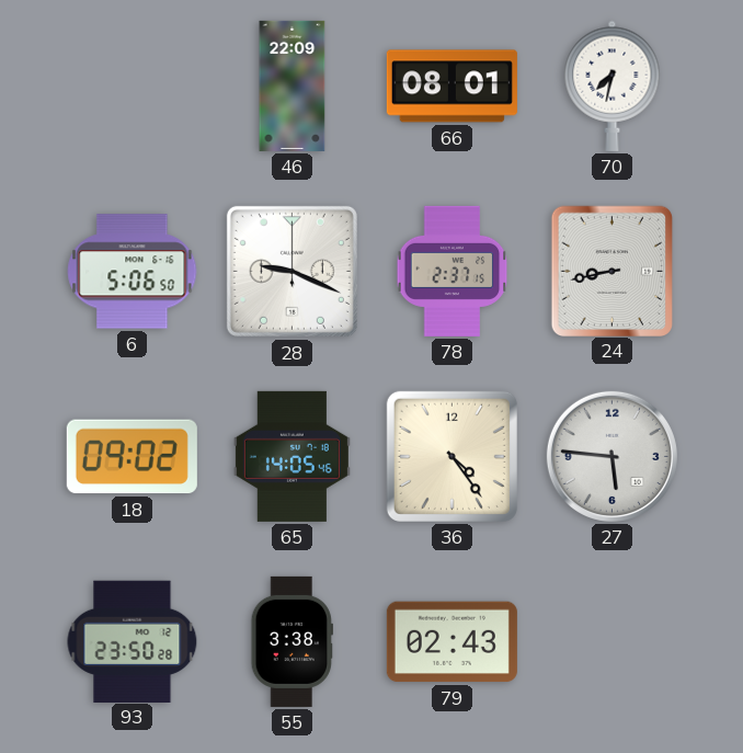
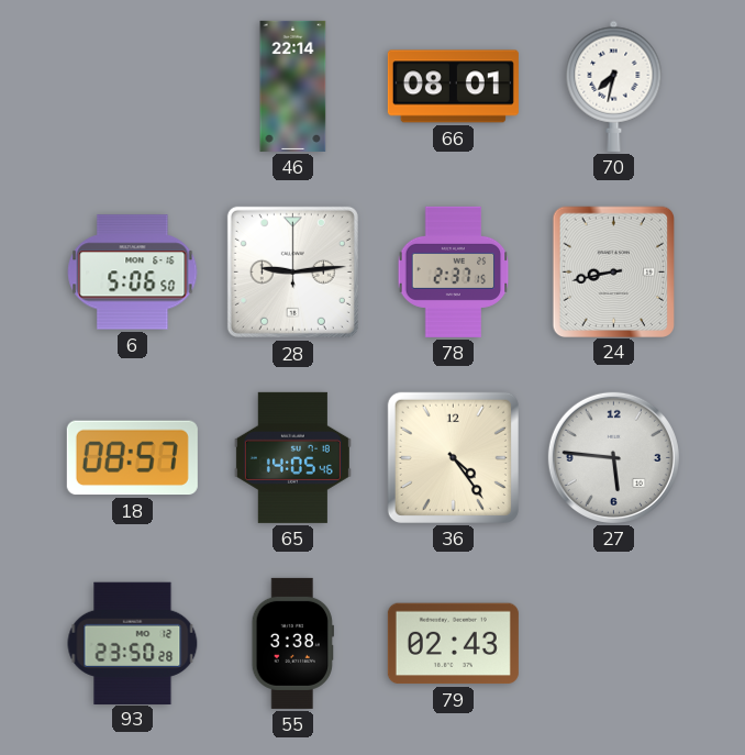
46: 22:09 -> 22:14
28: 9:19 -> 9:14
18: 09:02 -> 08:57
